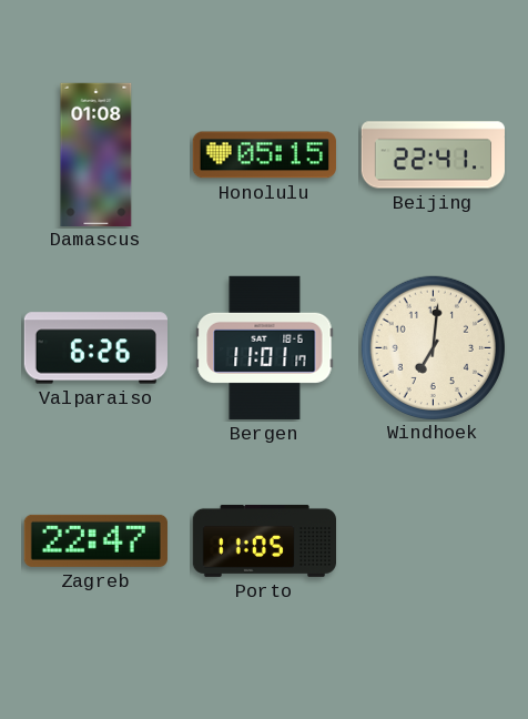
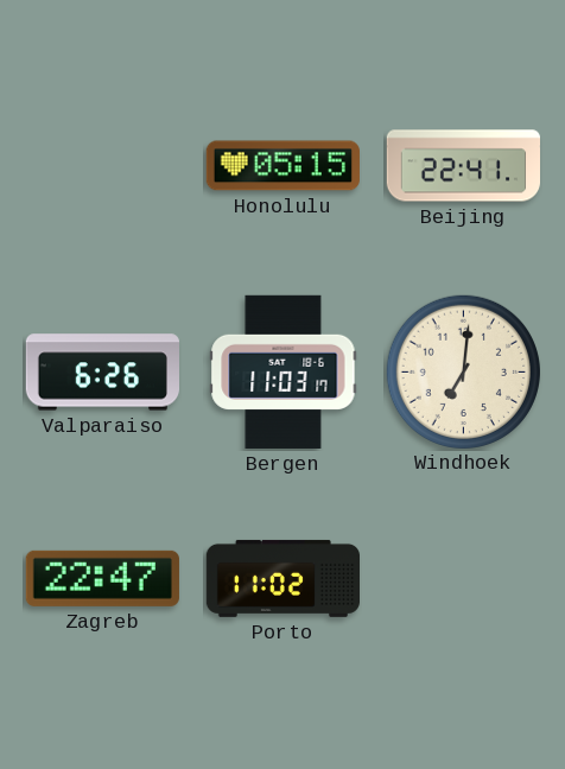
Damascus: 01:08 -> none
Bergen: 11:01 -> 11:03
Porto: 11:05 -> 11:02
